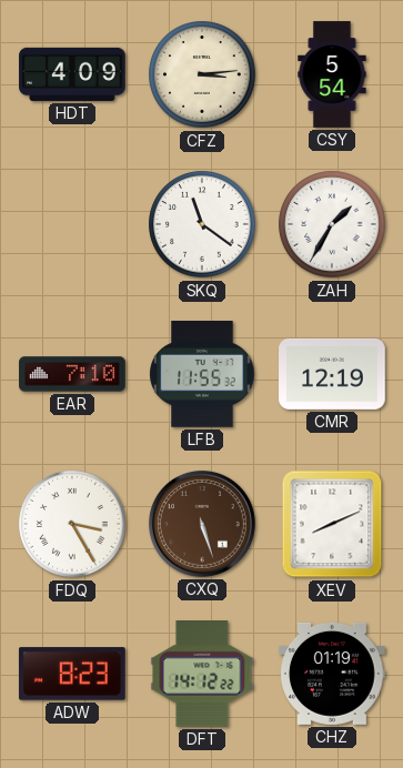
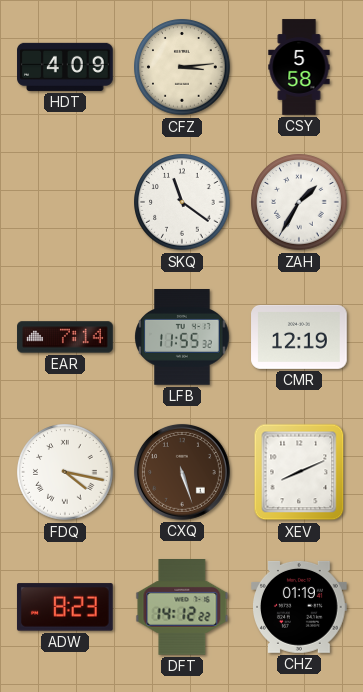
CSY: 5:54 -> 5:58
EAR: 7:10 -> 7:14
FDQ: 3:25 -> 4:17
